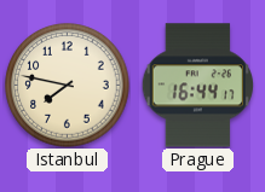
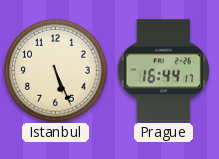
Istanbul: 7:47 -> 5:26
